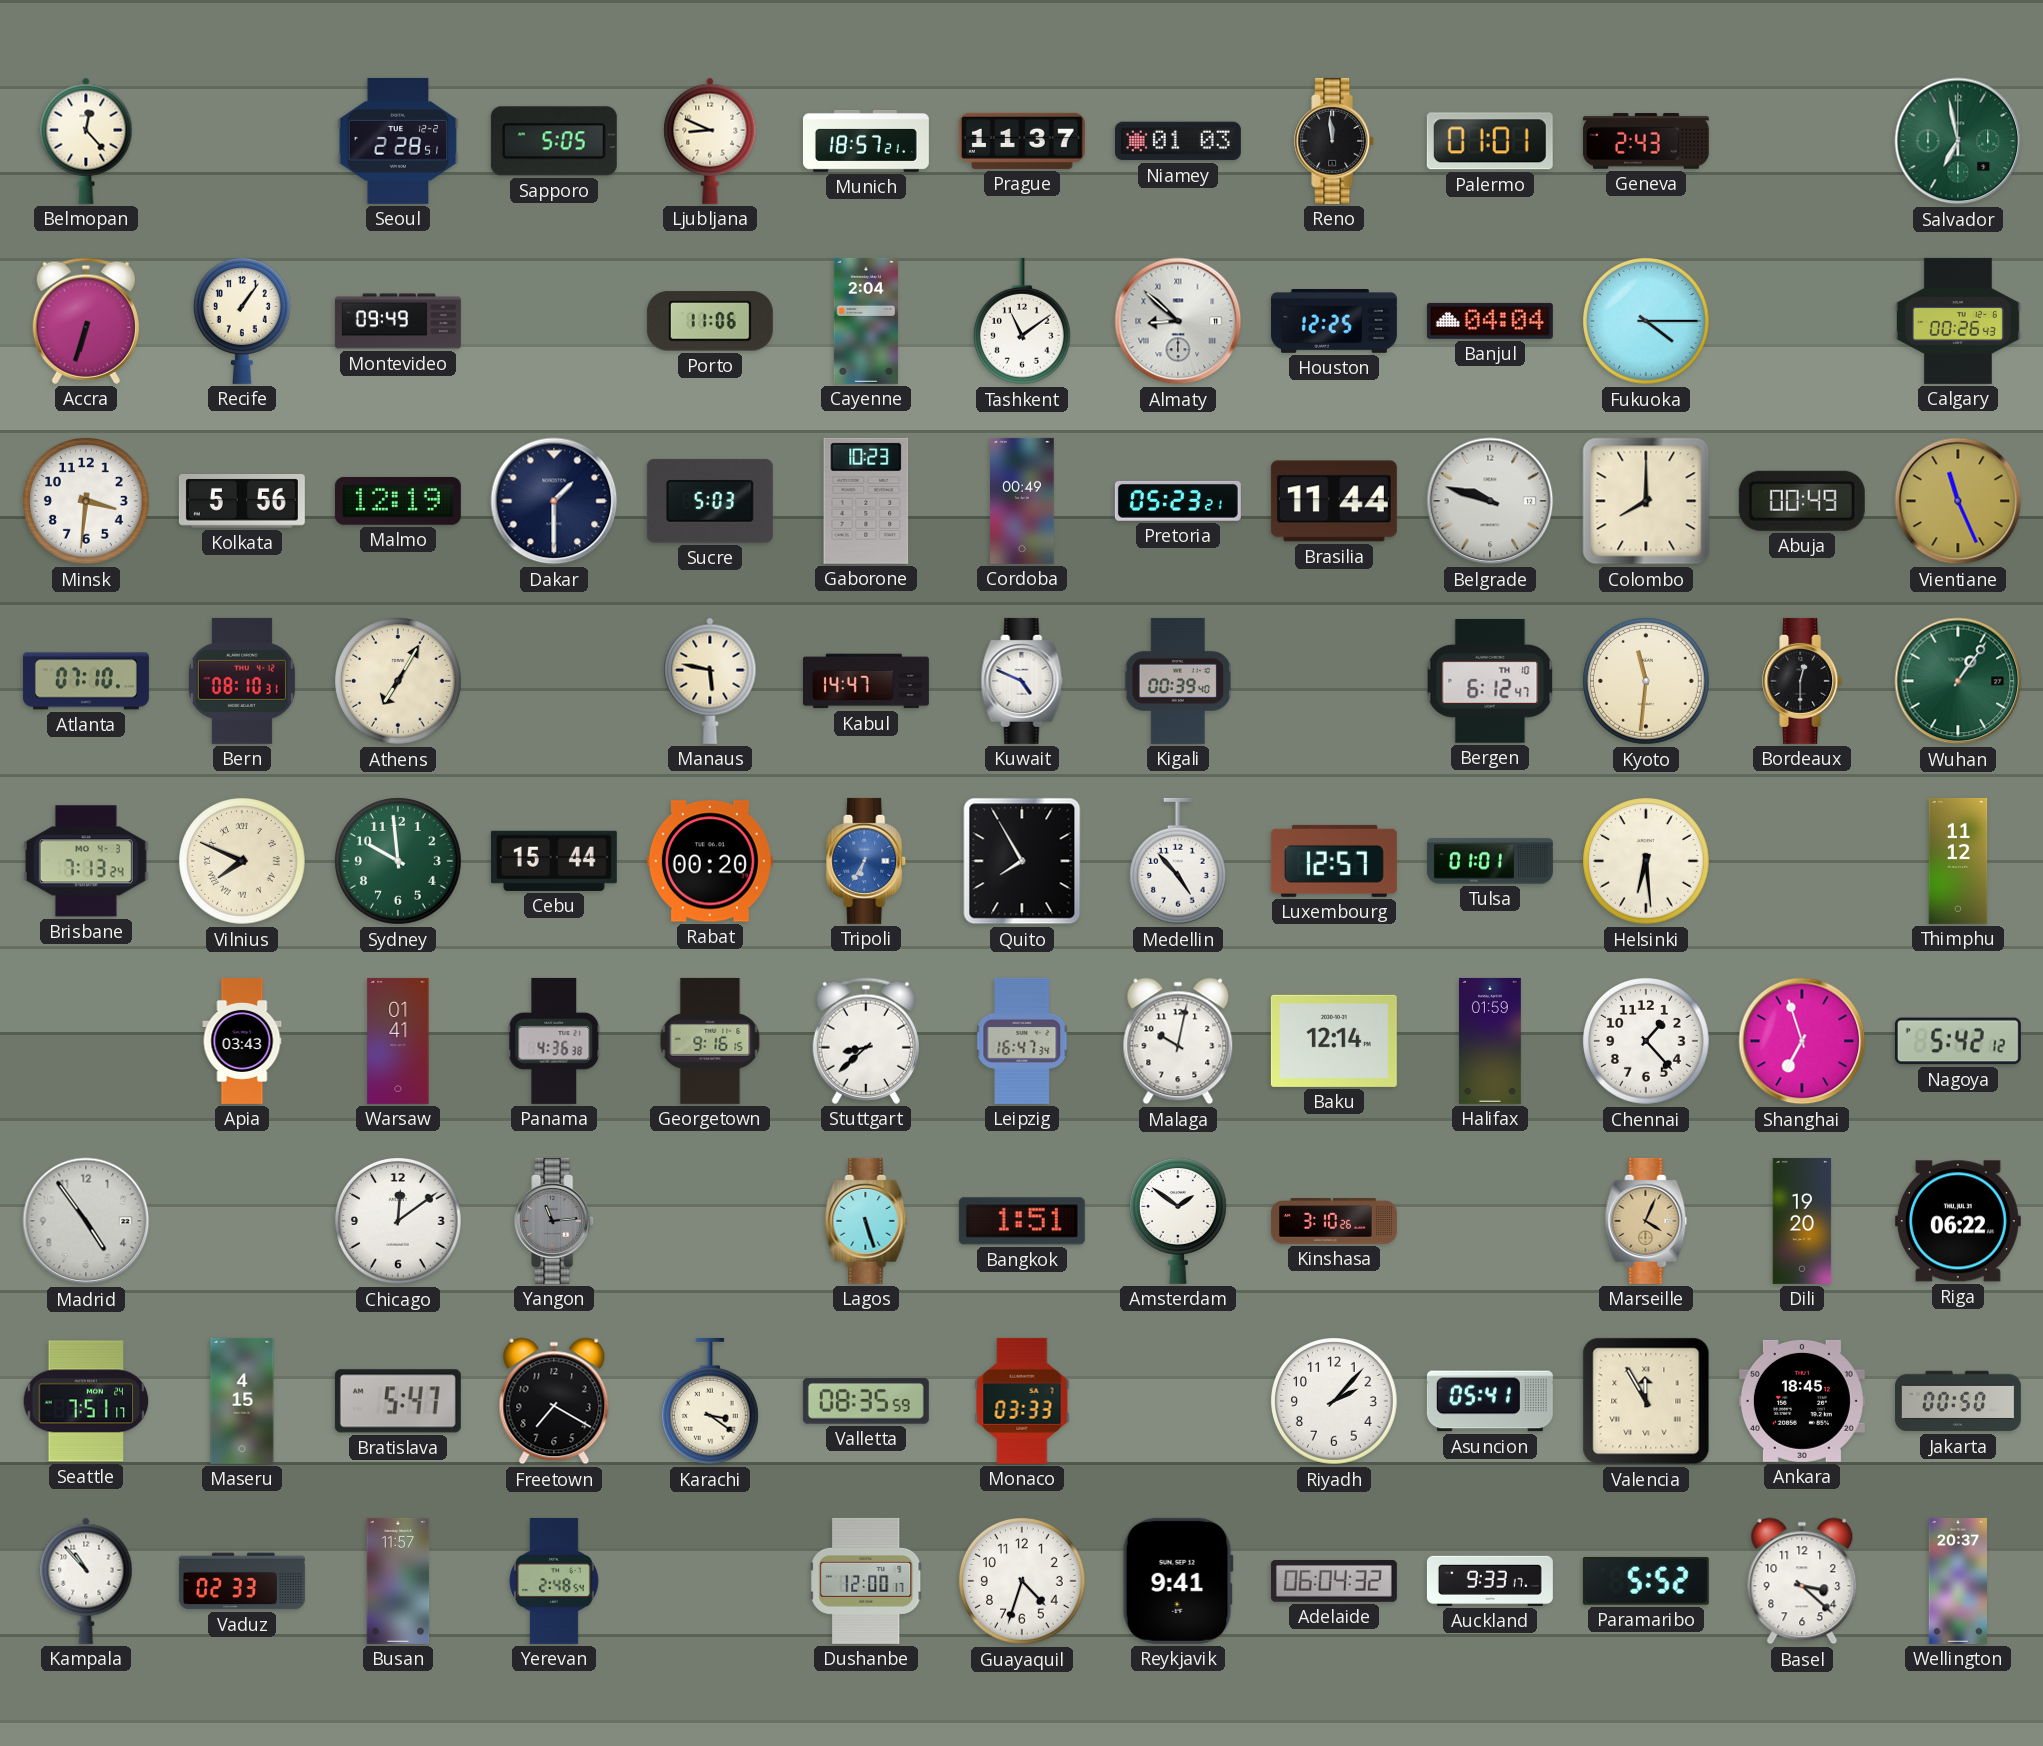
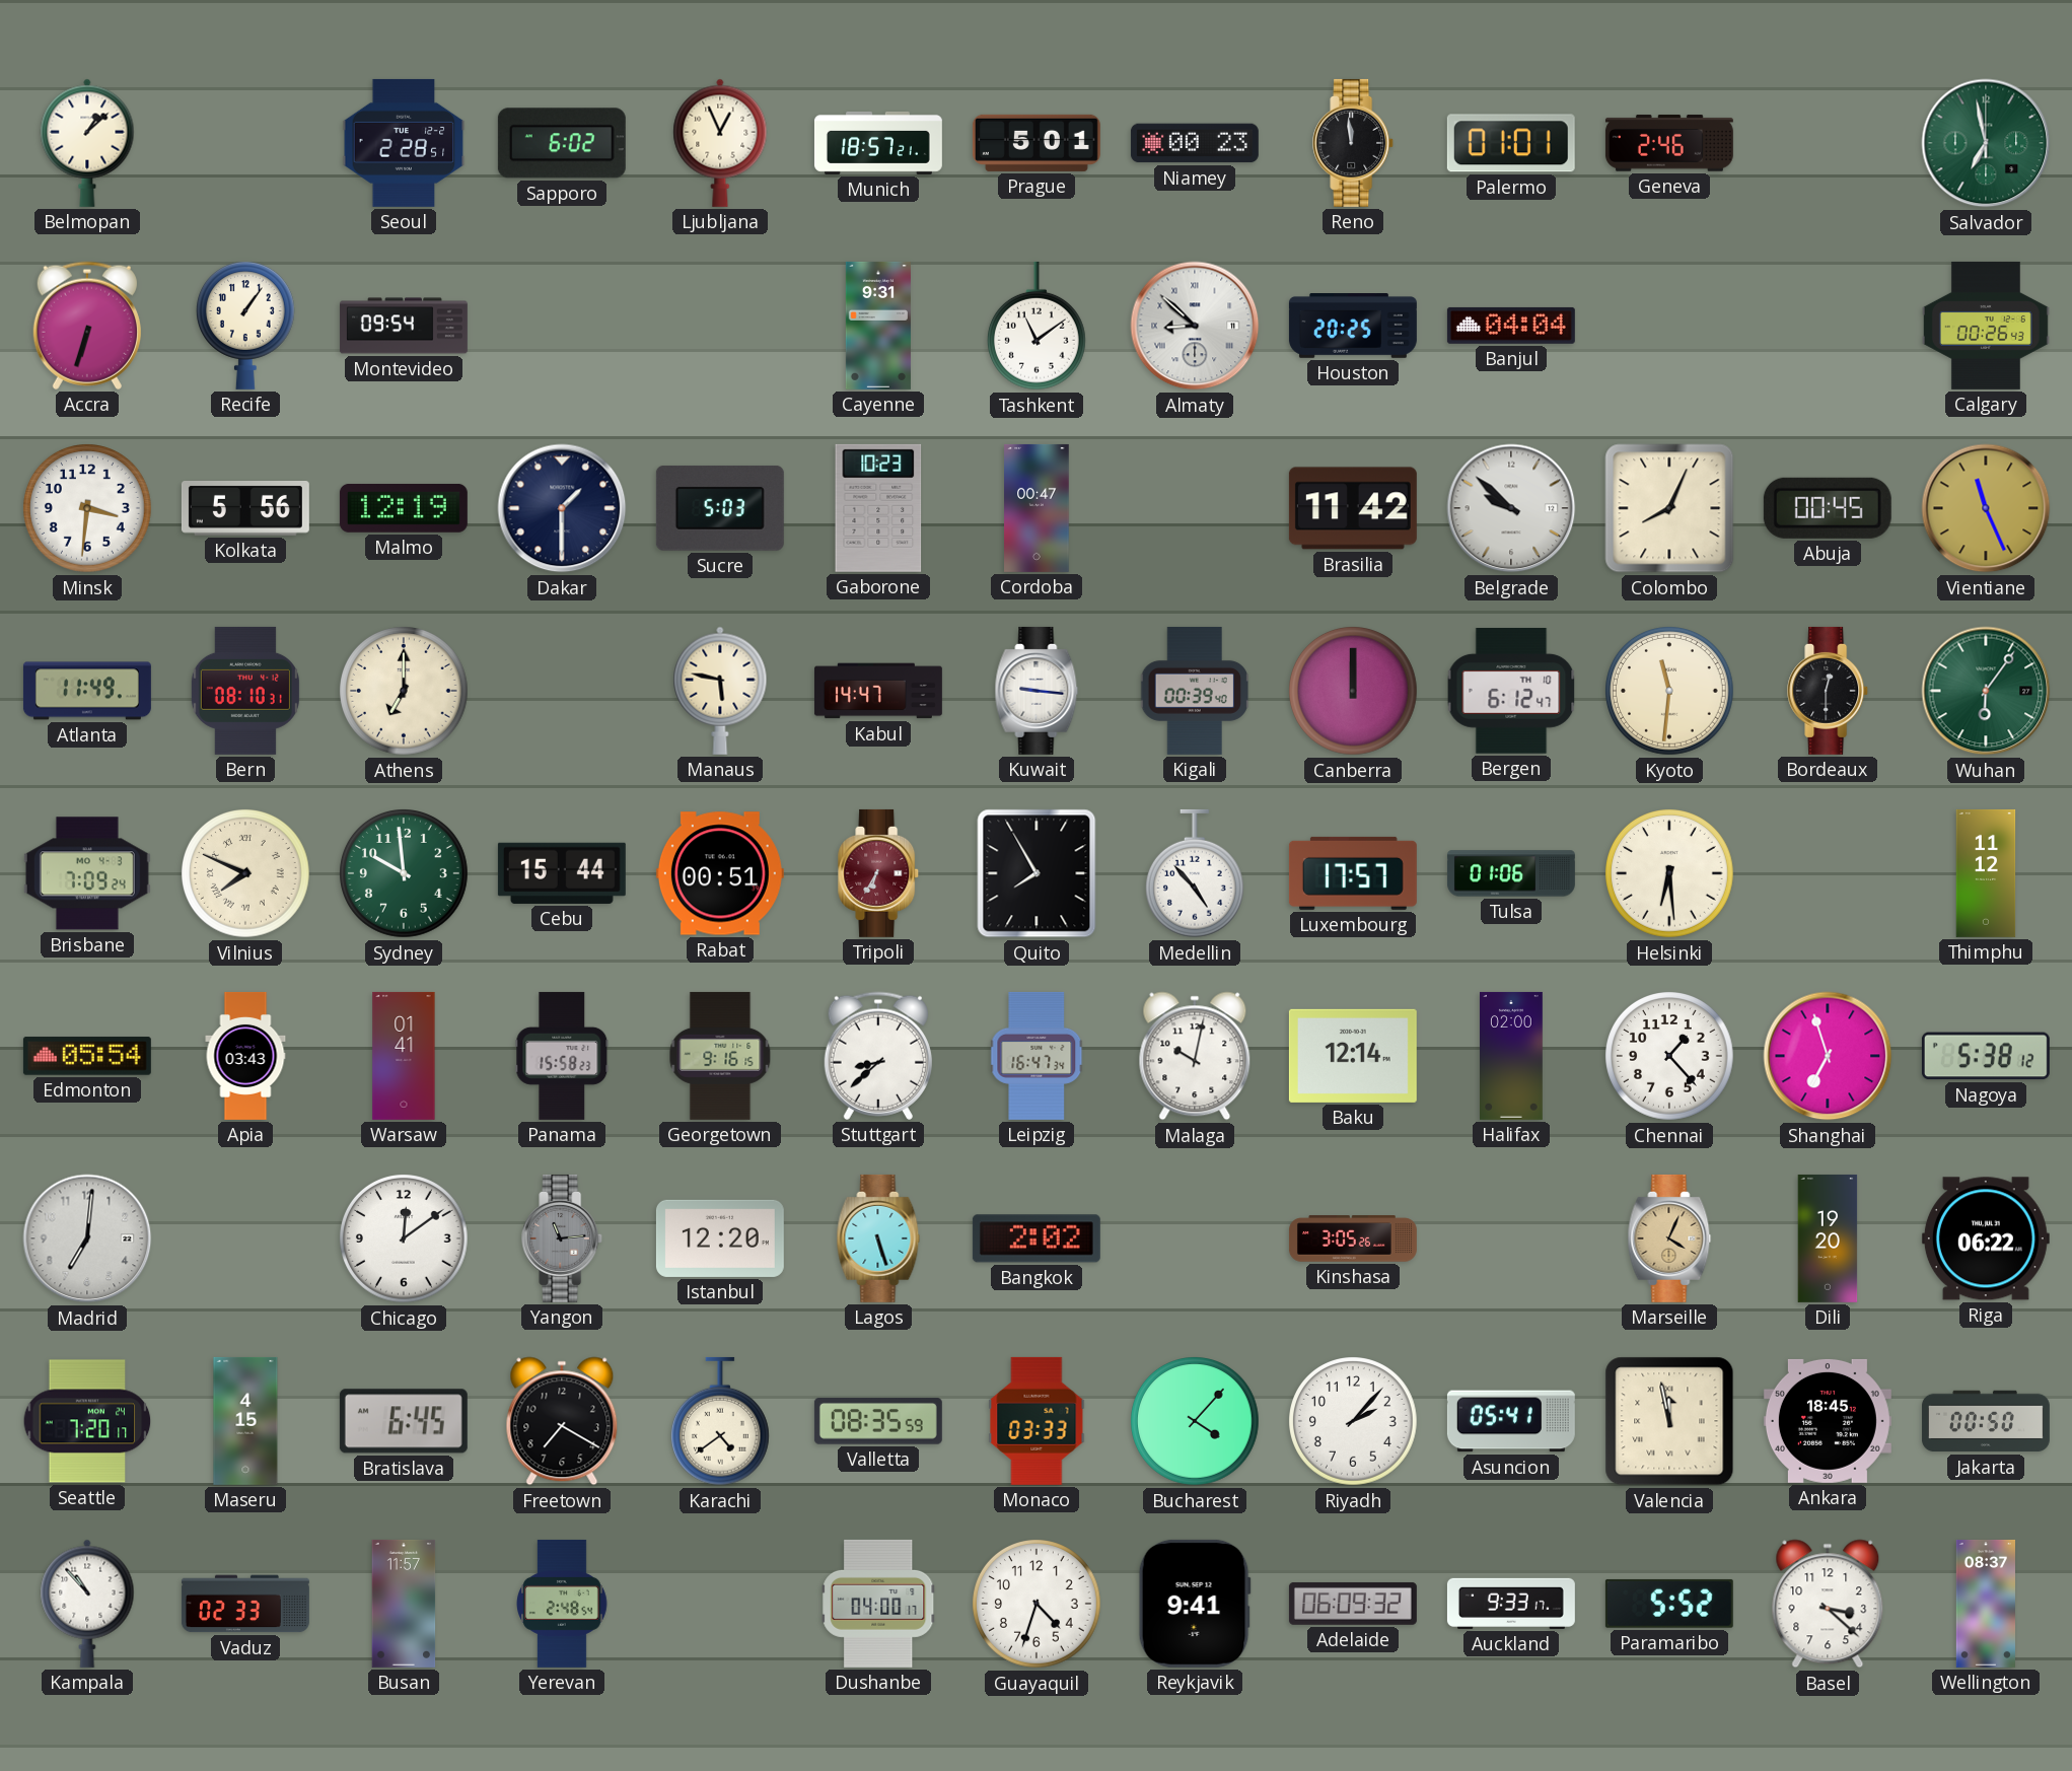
Belmopan: 12:23 -> 1:08
Sapporo: 5:05 -> 6:02
Ljubljana: 8:49 -> 12:56
Prague: 11:37 -> 5:01
Niamey: 01:03 -> 00:23
Geneva: 2:43 -> 2:46
Montevideo: 09:49 -> 09:54
Porto: 11:06 -> none
Cayenne: 2:04 -> 9:31
Houston: 12:25 -> 20:25
Fukuoka: 4:15 -> none
Cordoba: 00:49 -> 00:47
Pretoria: 05:23 -> none
Brasilia: 11:44 -> 11:42
Belgrade: 9:48 -> 9:52
Colombo: 8:00 -> 8:04
Abuja: 00:49 -> 00:45
Atlanta: 07:10 -> 11:49
Athens: 7:05 -> 7:00
Kuwait: 4:49 -> 9:16
Canberra: none -> 12:00
Wuhan: 1:06 -> 6:06
Brisbane: 7:13 -> 7:09
Rabat: 00:20 -> 00:51
Tripoli dial: blue -> burgundy
Luxembourg: 12:57 -> 17:57
Tulsa: 01:01 -> 01:06
Edmonton: none -> 05:54
Panama: 4:36 -> 15:58
Halifax: 01:59 -> 02:00
Nagoya: 5:42 -> 5:38
Madrid: 4:54 -> 7:01
Istanbul: none -> 12:20
Bangkok: 1:51 -> 2:02
Amsterdam: 1:51 -> none
Kinshasa: 3:10 -> 3:05
Seattle: 7:51 -> 7:20
Bratislava: 5:47 -> 6:45
Karachi: 3:21 -> 4:39
Bucharest: none -> 4:07
Valencia: 11:55 -> 11:58
Dushanbe: 12:00 -> 04:00
Adelaide: 06:04 -> 06:09
Wellington: 20:37 -> 08:37
